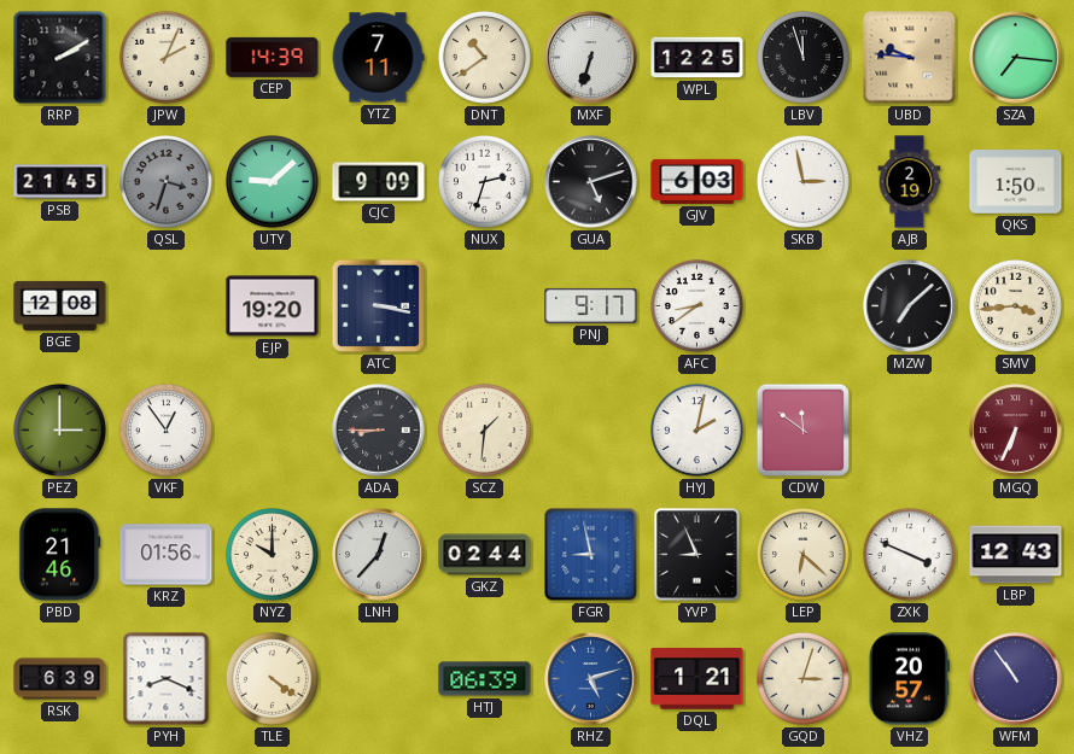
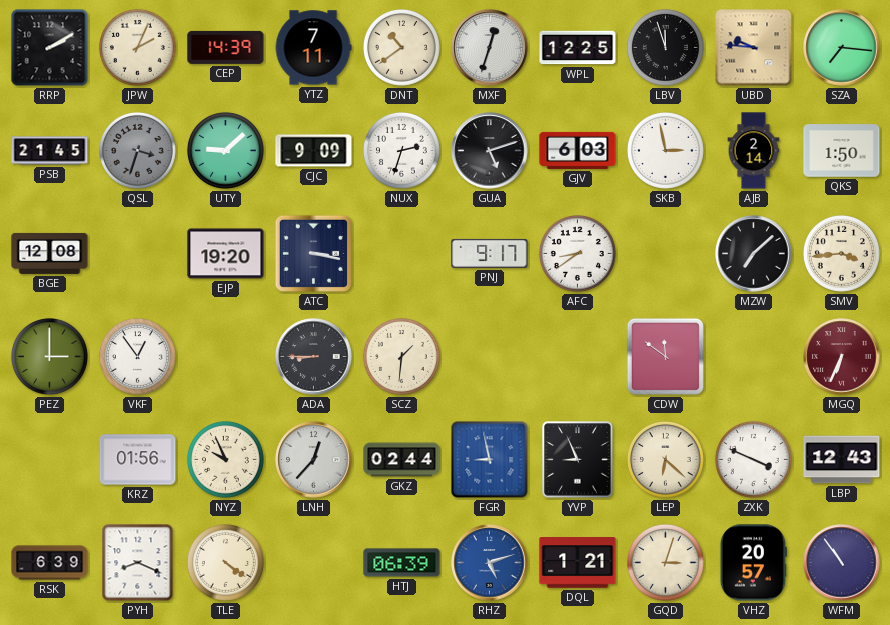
MXF: 6:33 -> 12:33
AJB: 2:19 -> 2:14
HYJ: 2:02 -> none
PBD: 21:46 -> none
NYZ: 10:00 -> 9:56
